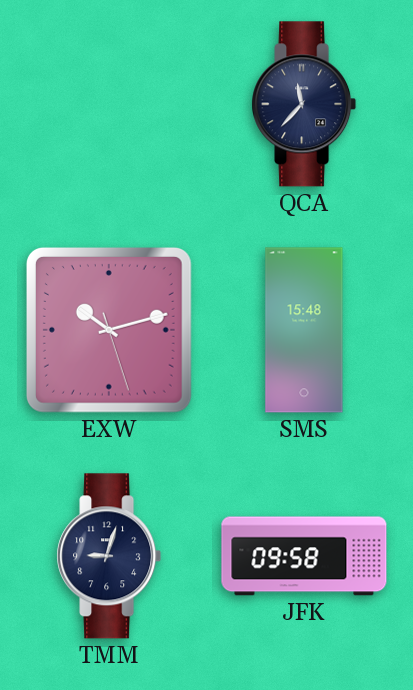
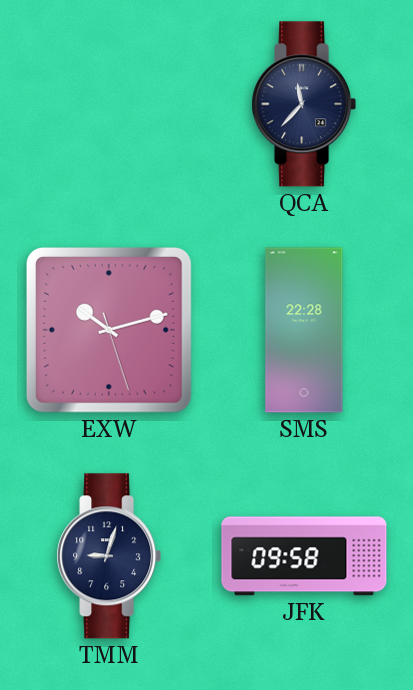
SMS: 15:48 -> 22:28
